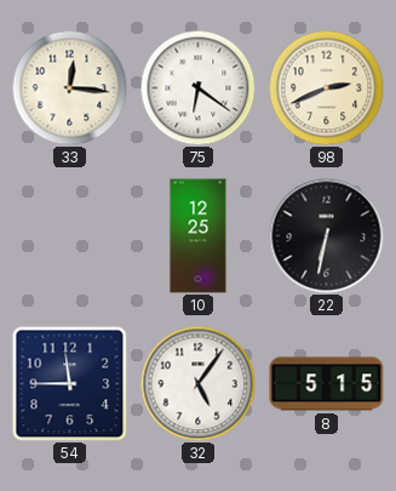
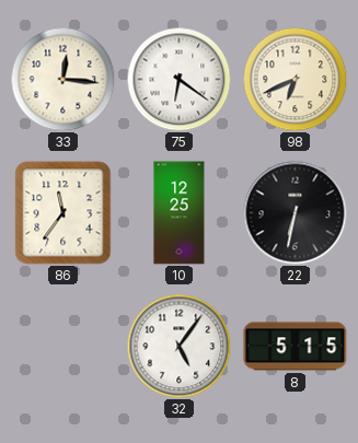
98: 2:41 -> 6:41
86: none -> 11:36
54: 11:45 -> none
